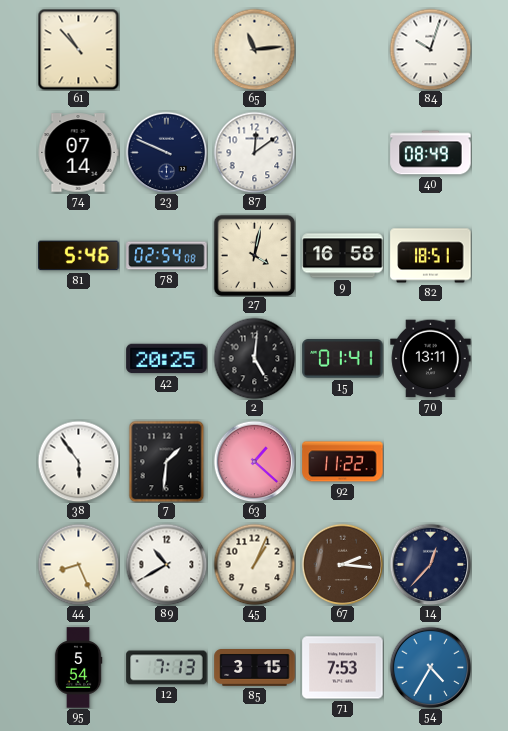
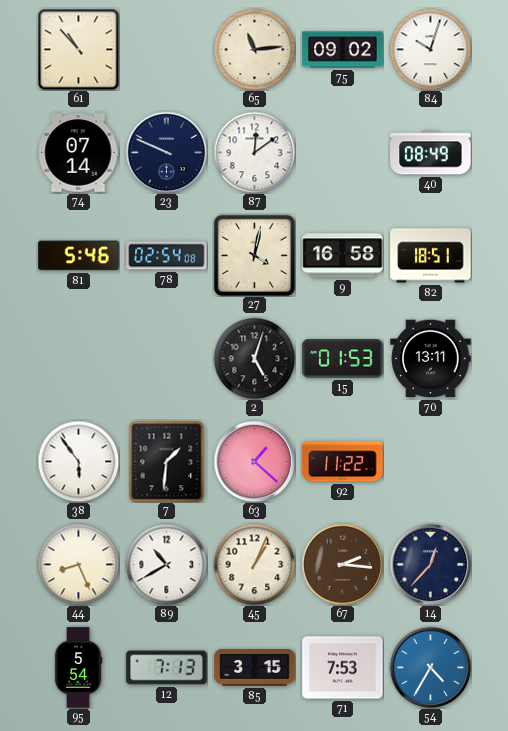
75: none -> 09:02
42: 20:25 -> none
2: 5:01 -> 5:03
15: 01:41 -> 01:53
